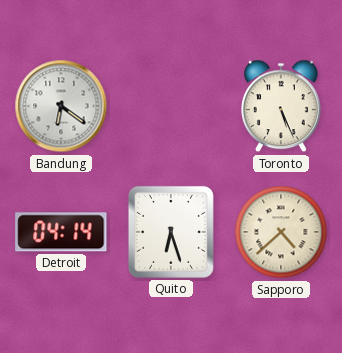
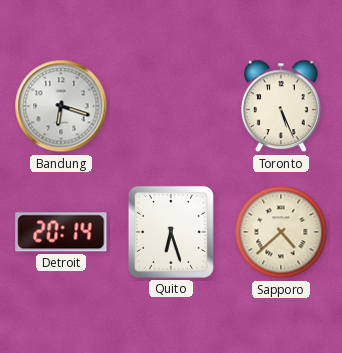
Bandung: 6:21 -> 6:18
Detroit: 04:14 -> 20:14
